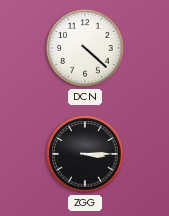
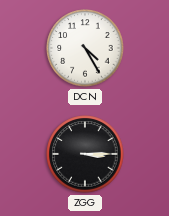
DCN: 4:22 -> 4:25
